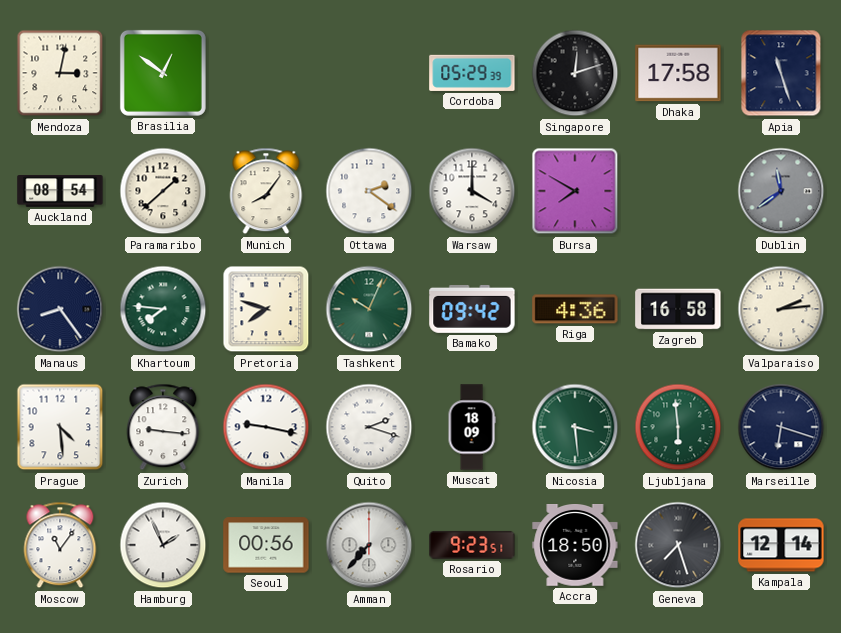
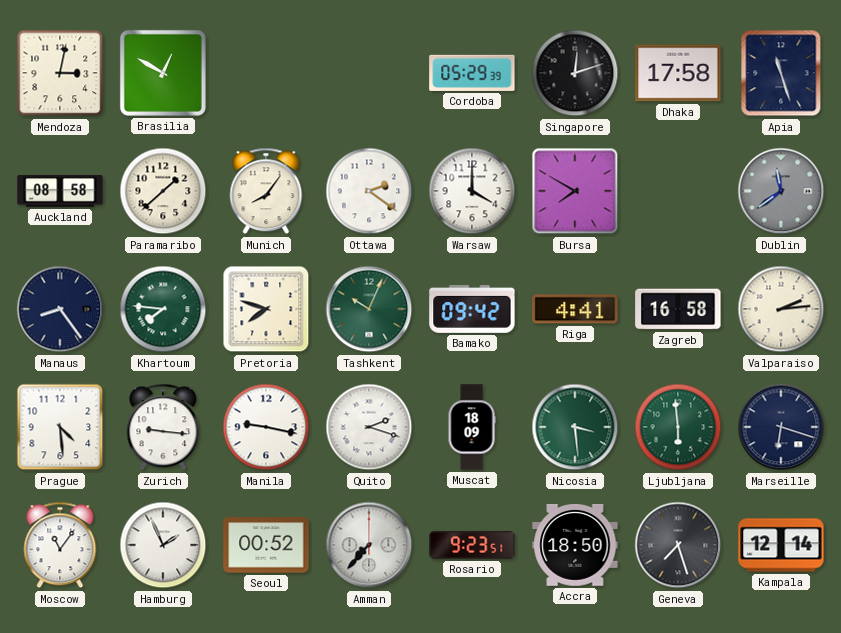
Brasilia: 12:51 -> 12:50
Auckland: 08:54 -> 08:58
Riga: 4:36 -> 4:41
Seoul: 00:56 -> 00:52
